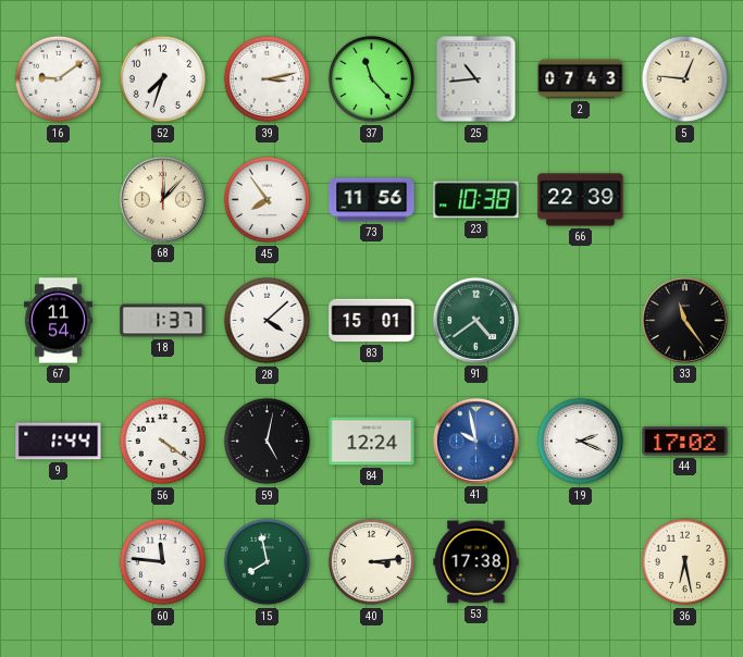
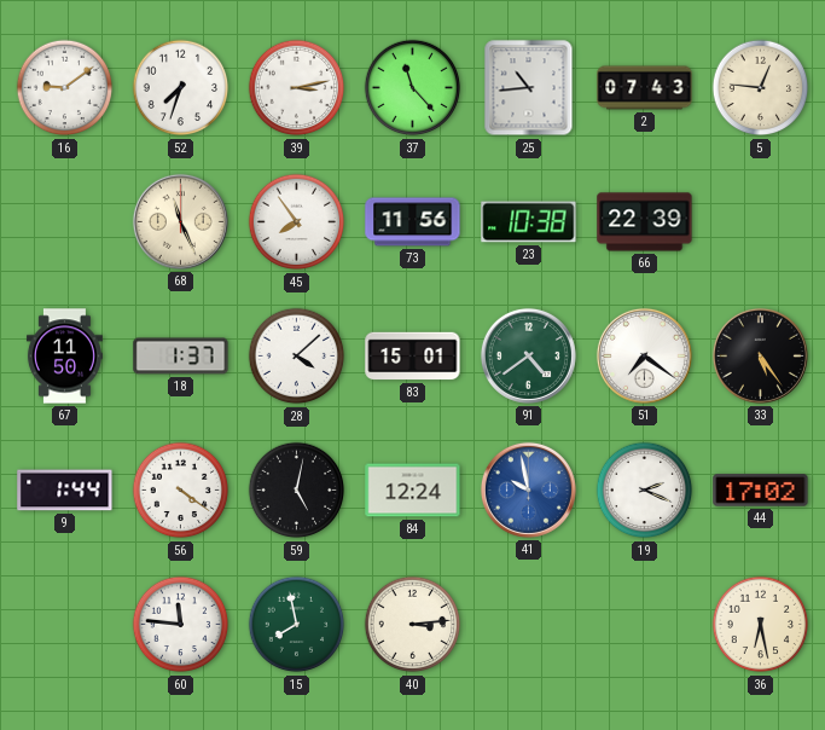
68: 12:07 -> 11:26
67: 11:54 -> 11:50
51: none -> 7:21
33: 11:24 -> 5:24
53: 17:38 -> none
